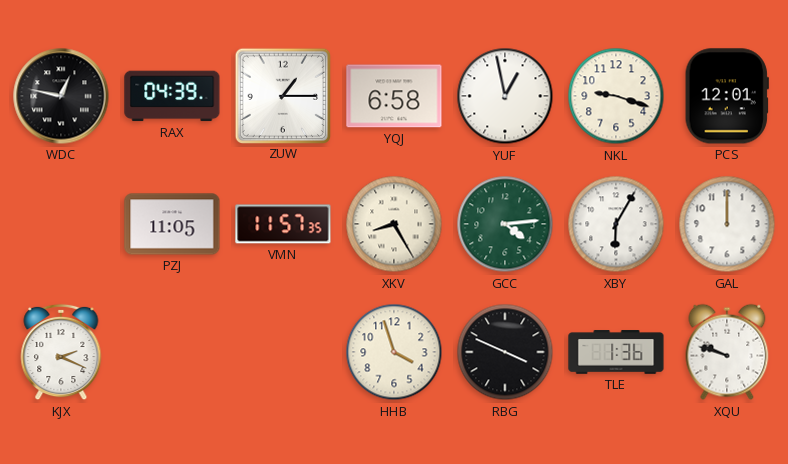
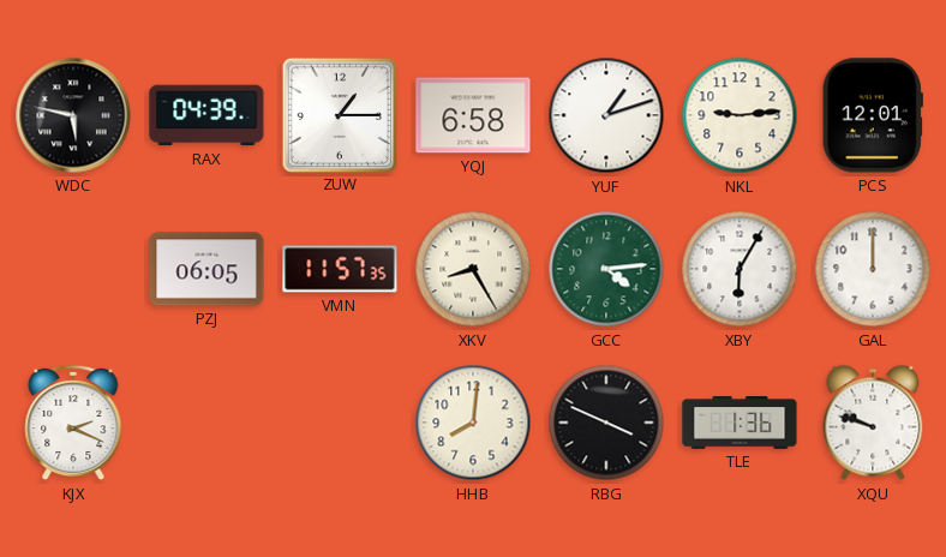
WDC: 12:47 -> 5:47
YUF: 12:58 -> 1:12
NKL: 9:18 -> 9:14
PZJ: 11:05 -> 06:05
HHB: 3:57 -> 8:01
